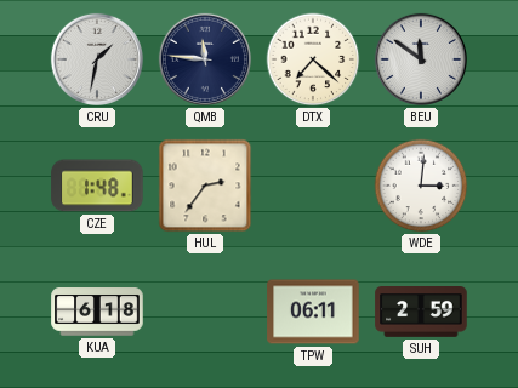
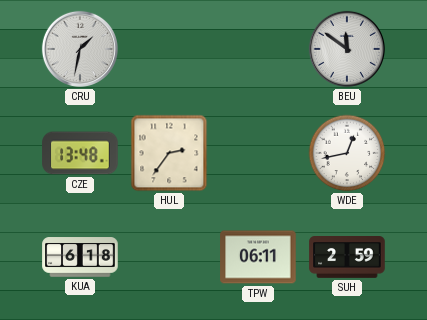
QMB: 11:46 -> none
DTX: 7:22 -> none
CZE: 1:48 -> 13:48
WDE: 3:01 -> 12:43
